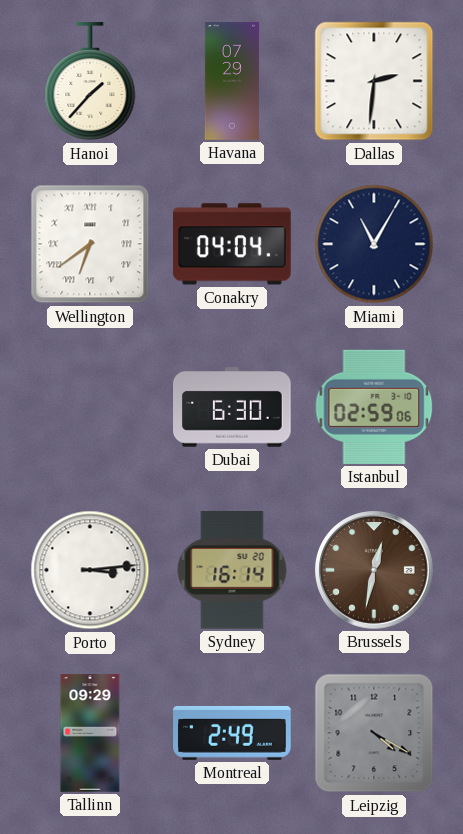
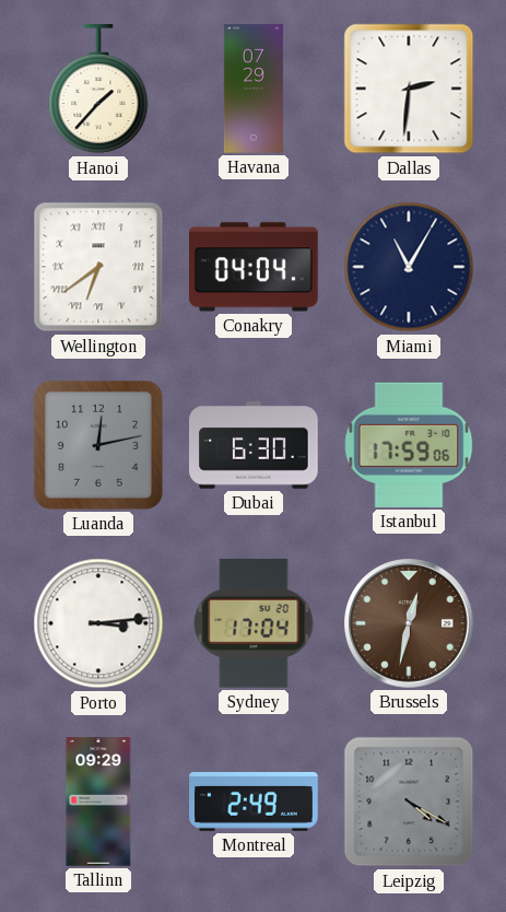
Luanda: none -> 12:13
Istanbul: 02:59 -> 17:59
Sydney: 16:14 -> 17:04
